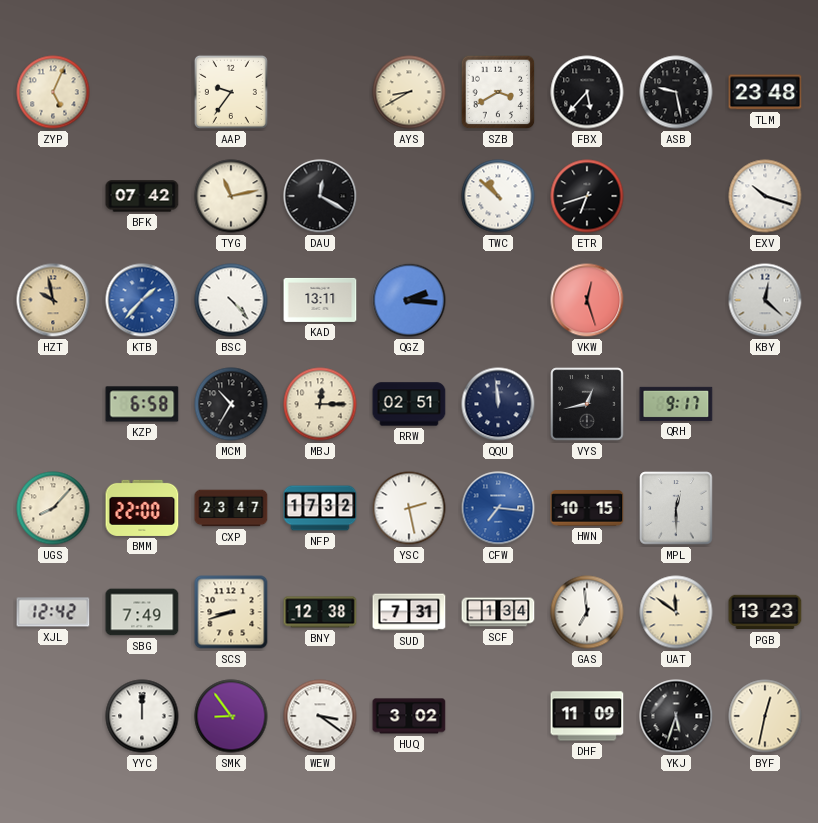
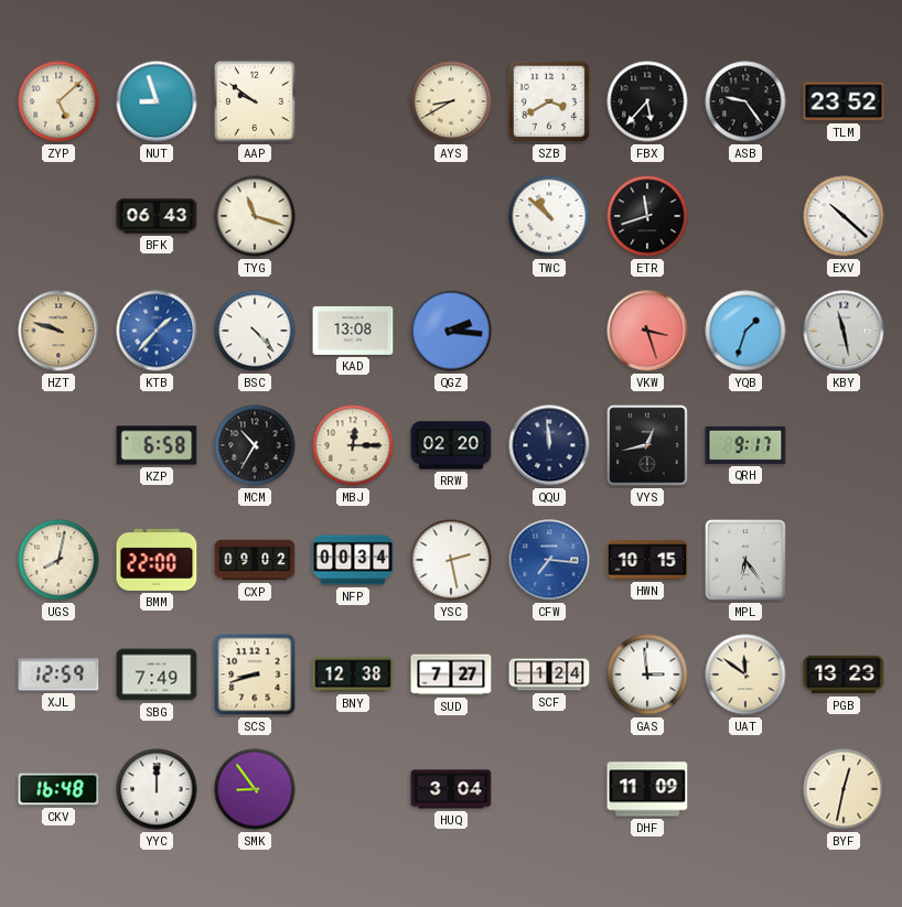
ZYP: 5:04 -> 5:08
NUT: none -> 8:57
AAP: 9:36 -> 9:51
ASB: 9:28 -> 9:24
TLM: 23:48 -> 23:52
BFK: 07:42 -> 06:43
TYG: 11:13 -> 11:18
DAU: 12:20 -> none
ETR: 6:42 -> 11:42
EXV: 10:18 -> 10:22
HZT: 9:58 -> 9:48
KAD: 13:11 -> 13:08
VKW: 12:27 -> 3:27
YQB: none -> 1:33
KBY: 12:22 -> 11:28
RRW: 02:51 -> 02:20
UGS: 8:07 -> 8:02
CXP: 23:47 -> 09:02
NFP: 17:32 -> 00:34
MPL: 12:30 -> 6:24
XJL: 12:42 -> 12:59
SUD: 7:31 -> 7:27
SCF: 1:34 -> 1:24
GAS: 6:59 -> 2:59
CKV: none -> 16:48
WEW: 3:21 -> none
HUQ: 3:02 -> 3:04
YKJ: 5:33 -> none
